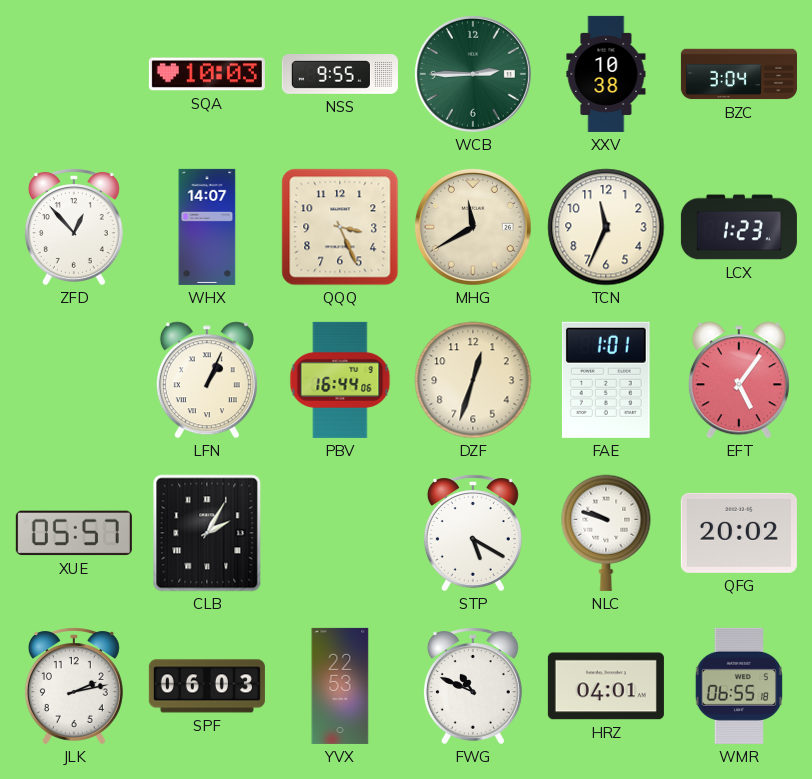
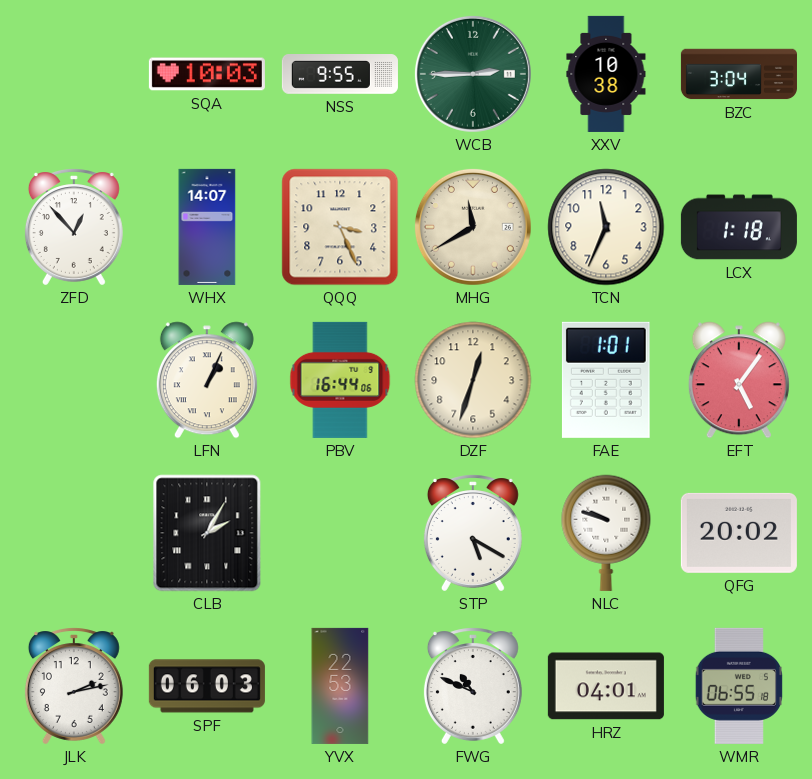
LCX: 1:23 -> 1:18
XUE: 05:57 -> none
